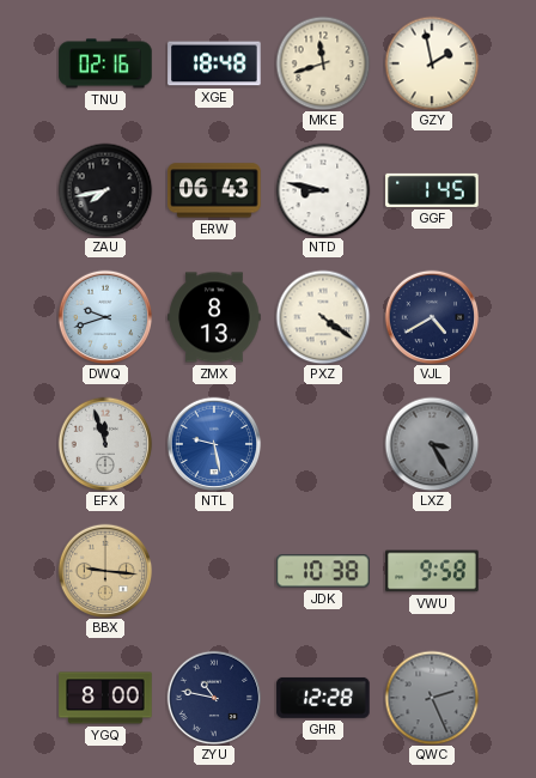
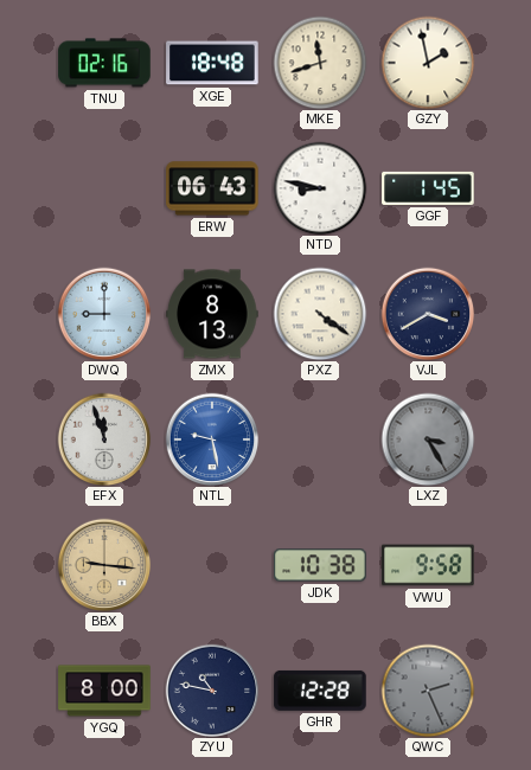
ZAU: 7:43 -> none
DWQ: 9:42 -> 9:00
VJL: 4:40 -> 3:40
